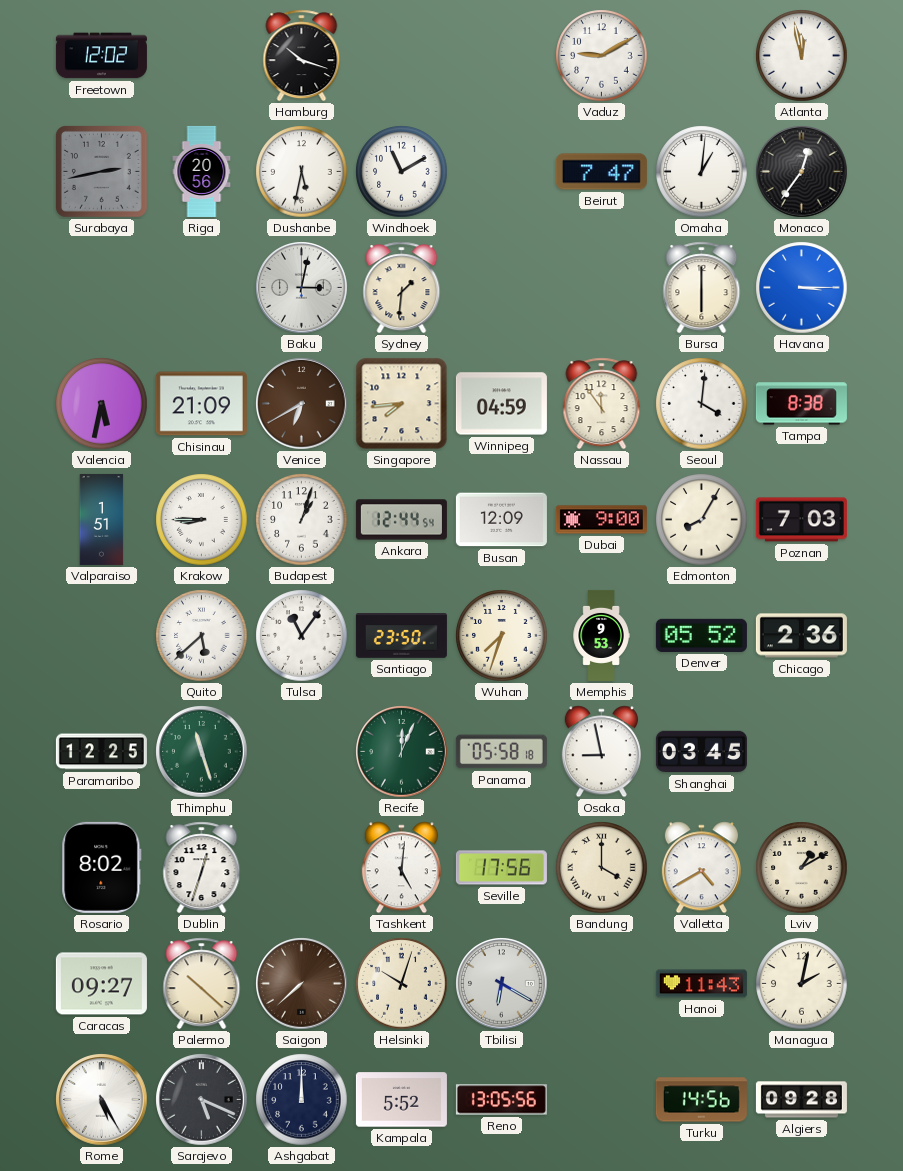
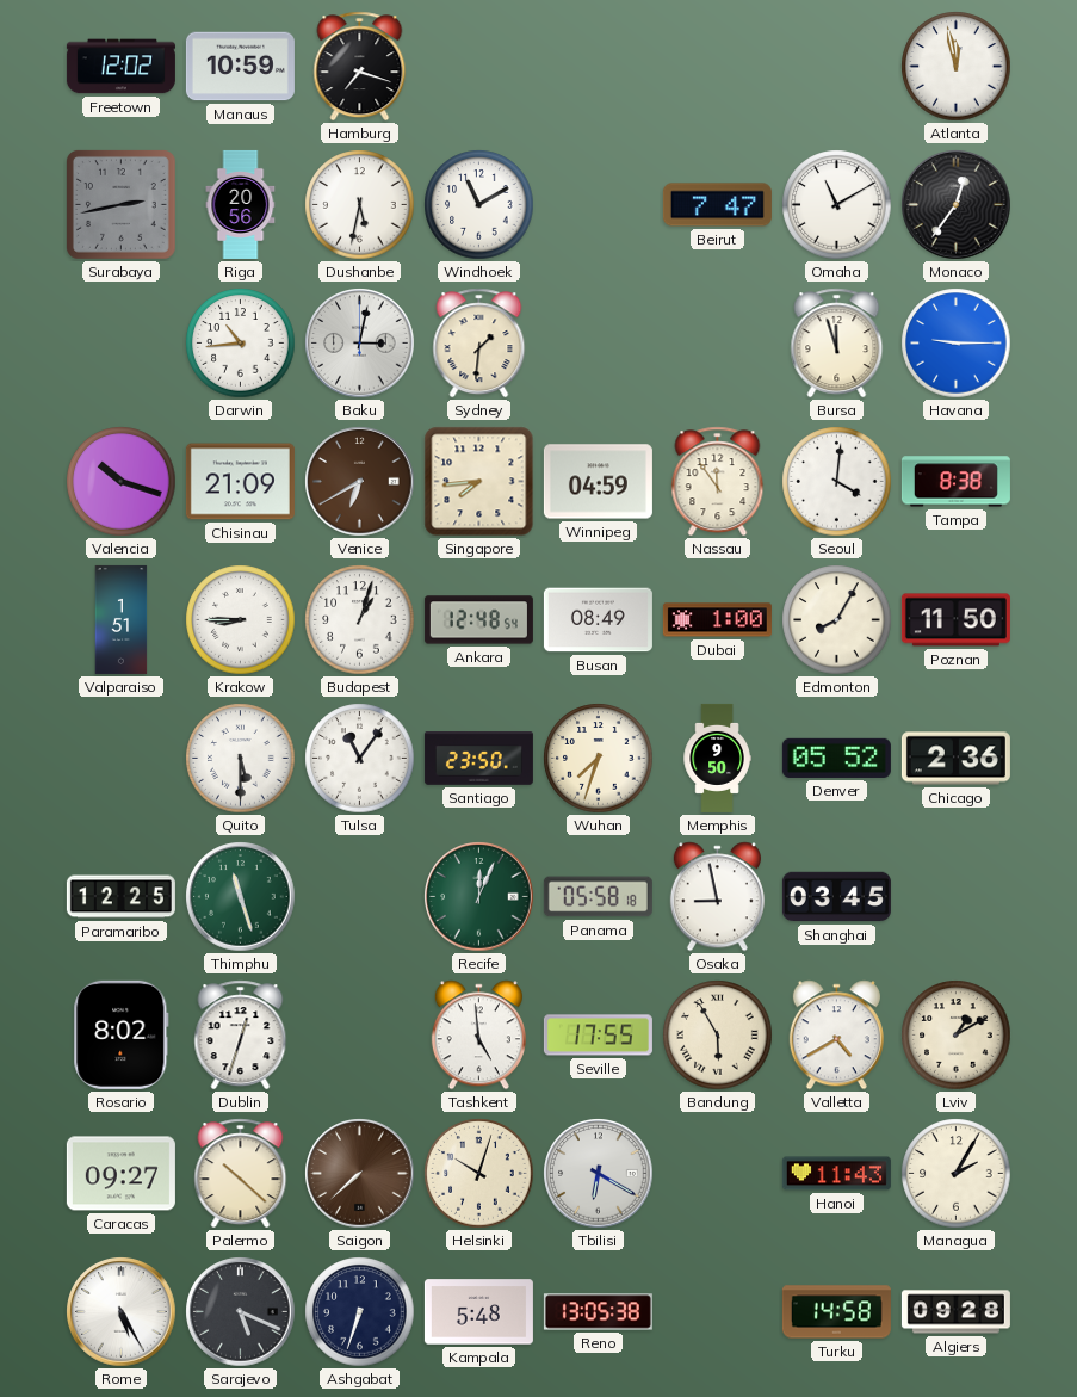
Manaus: none -> 10:59
Hamburg: 10:18 -> 7:18
Vaduz: 9:10 -> none
Omaha: 1:01 -> 11:10
Darwin: none -> 10:44
Bursa: 6:00 -> 11:57
Havana: 3:15 -> 9:15
Valencia: 5:32 -> 10:18
Ankara: 12:44 -> 12:48
Busan: 12:09 -> 08:49
Dubai: 9:00 -> 1:00
Poznan: 7:03 -> 11:50
Quito: 5:38 -> 5:30
Memphis: 9:53 -> 9:50
Tashkent: 5:01 -> 4:59
Seville: 17:56 -> 17:55
Bandung: 4:00 -> 5:55
Managua: 2:02 -> 2:05
Ashgabat: 12:00 -> 6:33
Kampala: 5:52 -> 5:48
Reno: 13:05:56 -> 13:05:38
Turku: 14:56 -> 14:58
